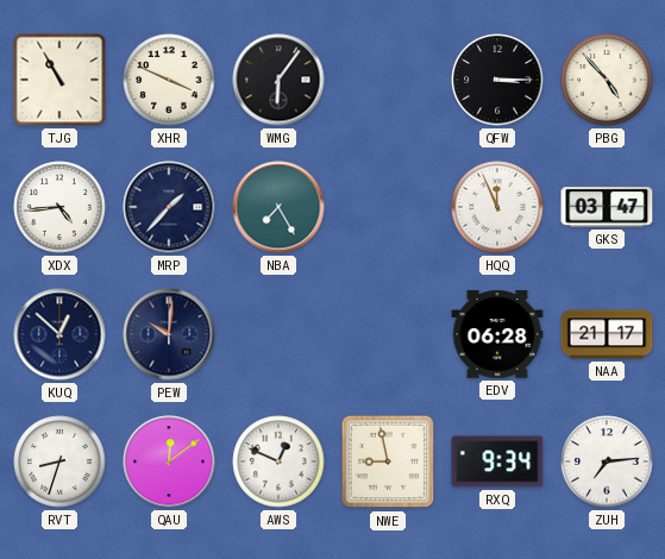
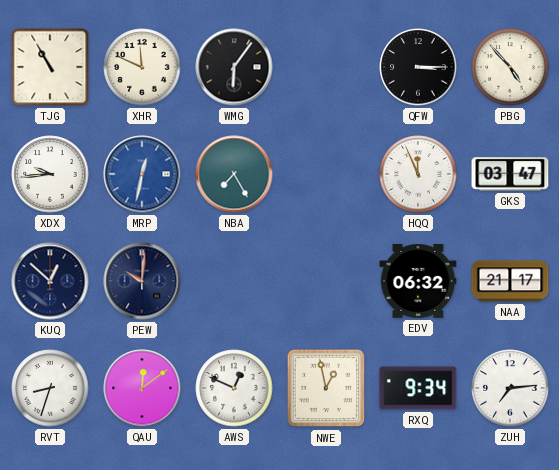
XHR: 3:49 -> 11:49
XDX: 4:44 -> 9:44
MRP: 1:37 -> 12:32
MRP dial: navy -> blue
EDV: 06:28 -> 06:32
NWE: 8:58 -> 12:58
